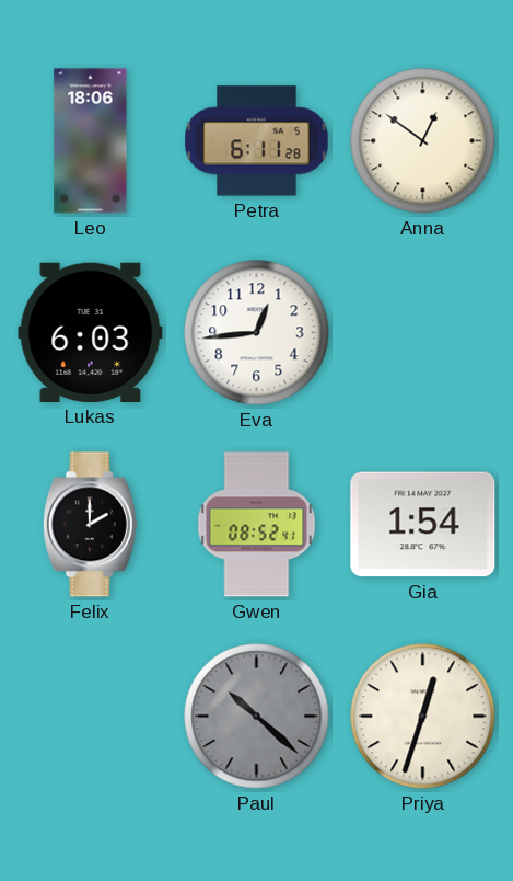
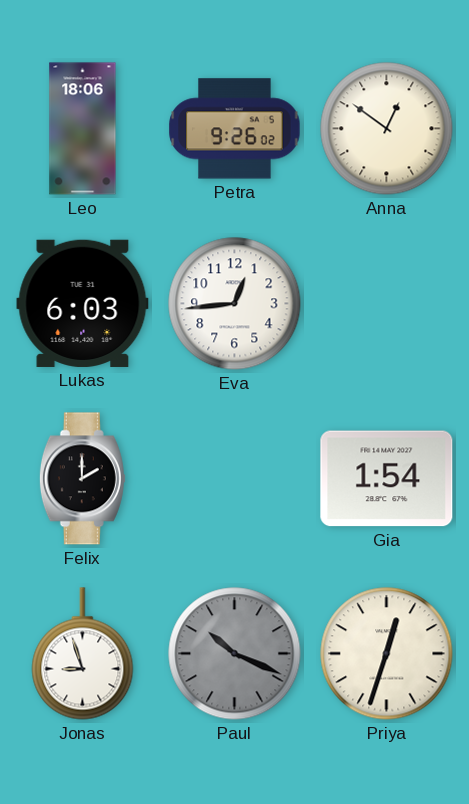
Petra: 6:11 -> 9:26
Gwen: 08:52 -> none
Jonas: none -> 8:57
Paul: 10:22 -> 10:19
